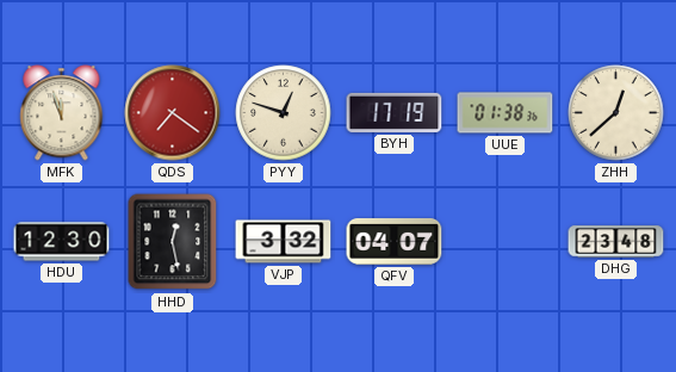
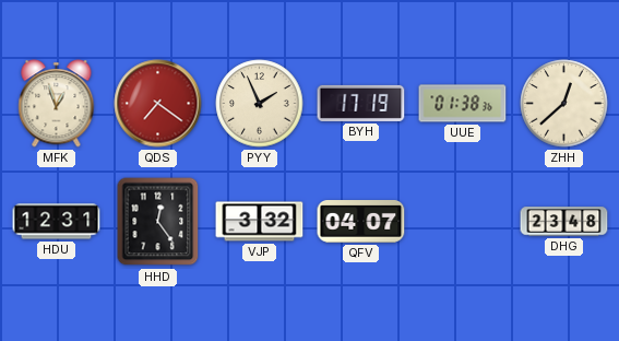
MFK: 11:57 -> 12:57
PYY: 12:48 -> 1:56
HDU: 12:30 -> 12:31
HHD: 12:28 -> 12:24
